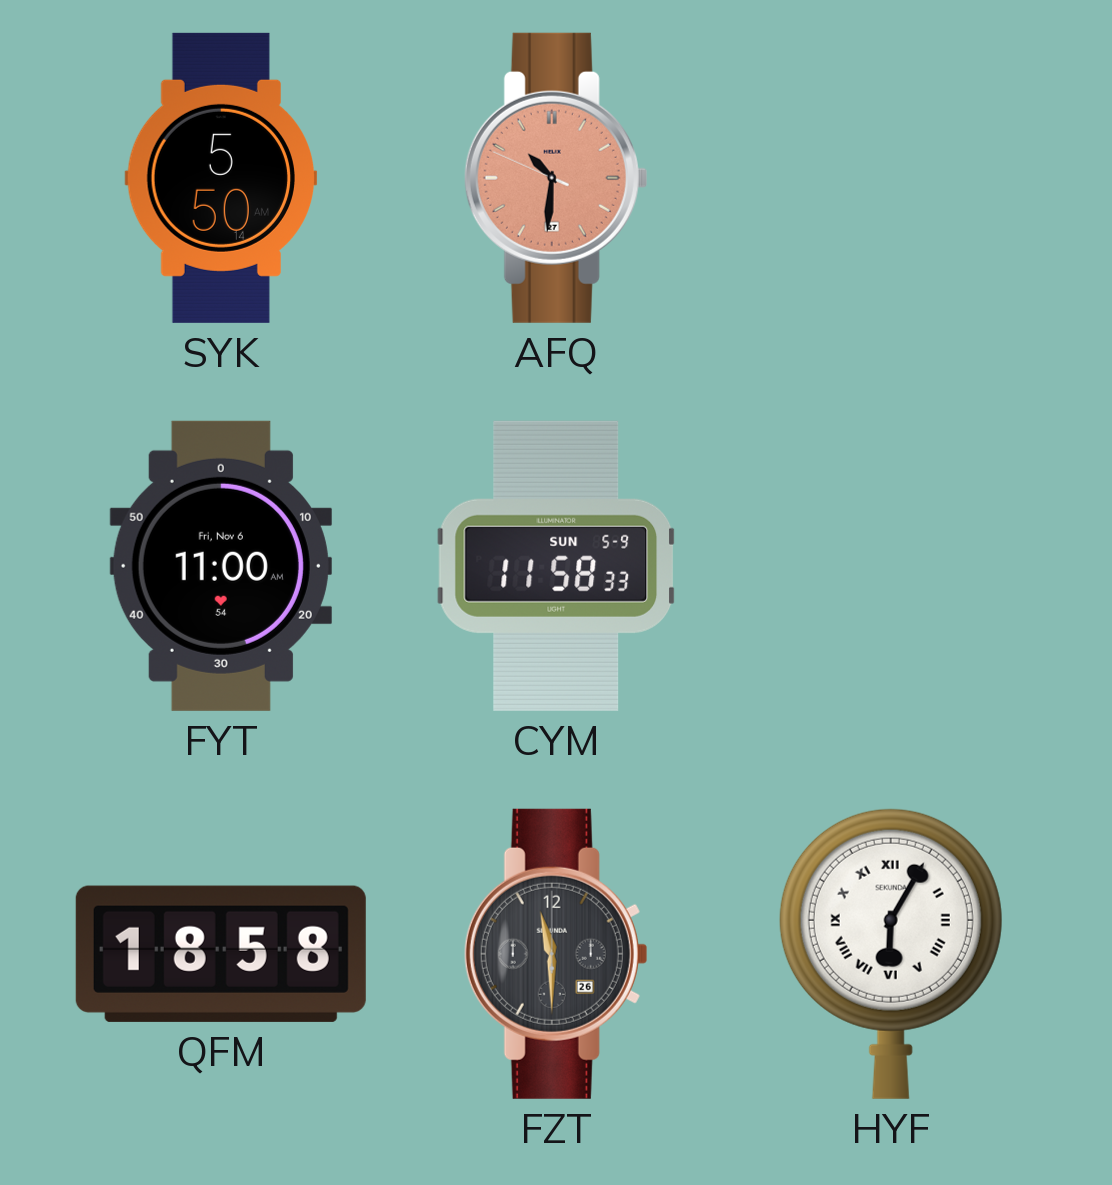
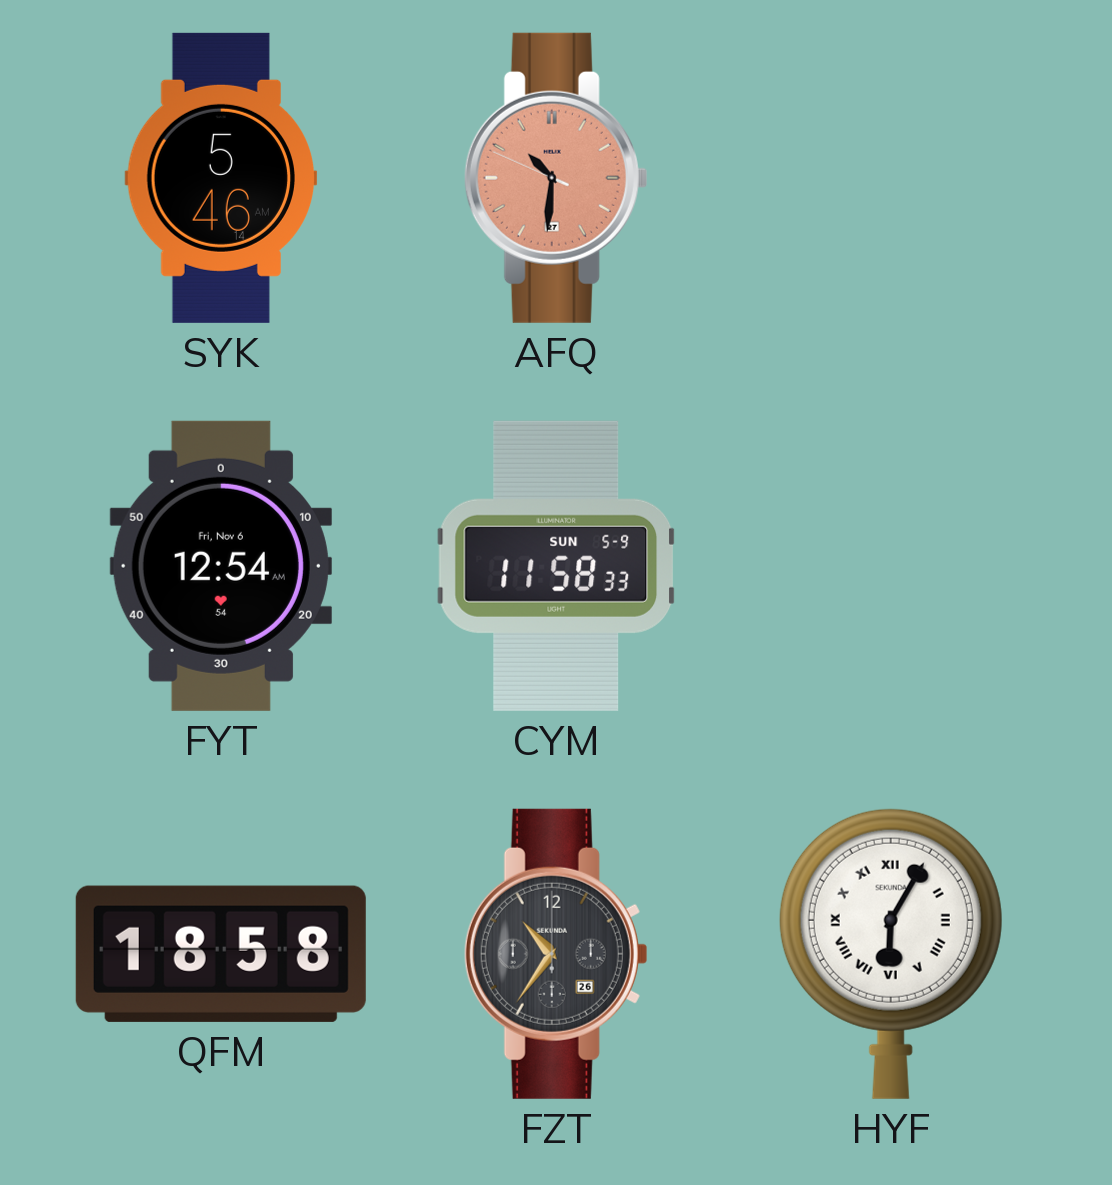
SYK: 5:50 -> 5:46
FYT: 11:00 -> 12:54
FZT: 11:30 -> 10:36
